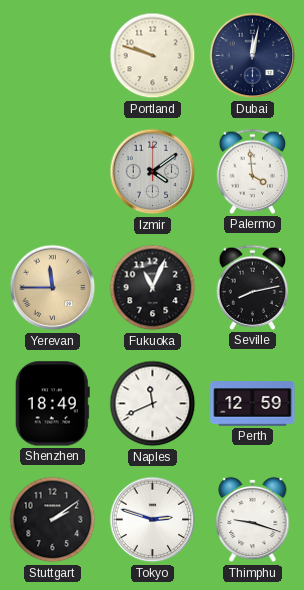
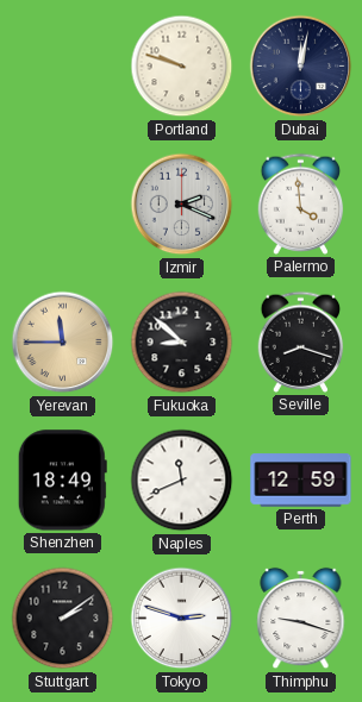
Izmir: 4:09 -> 2:19
Fukuoka: 11:04 -> 8:52
Seville: 8:13 -> 8:18
